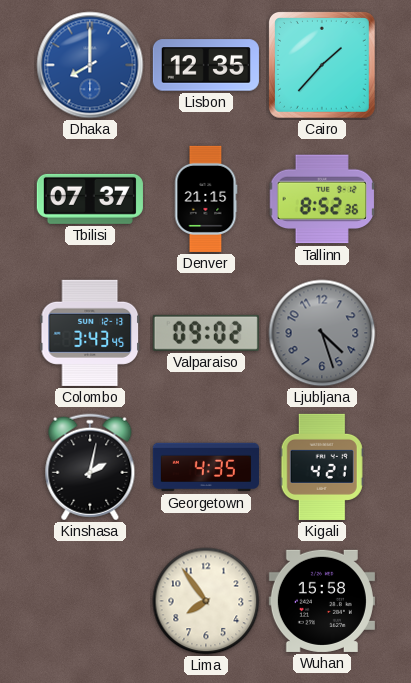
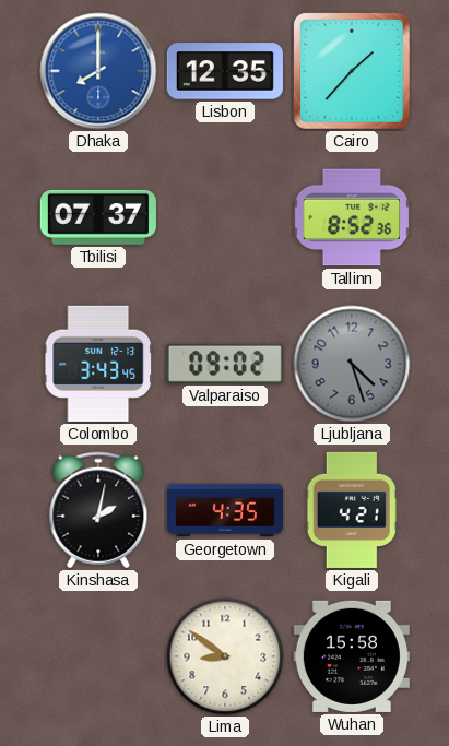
Denver: 21:15 -> none
Lima: 7:54 -> 8:51
